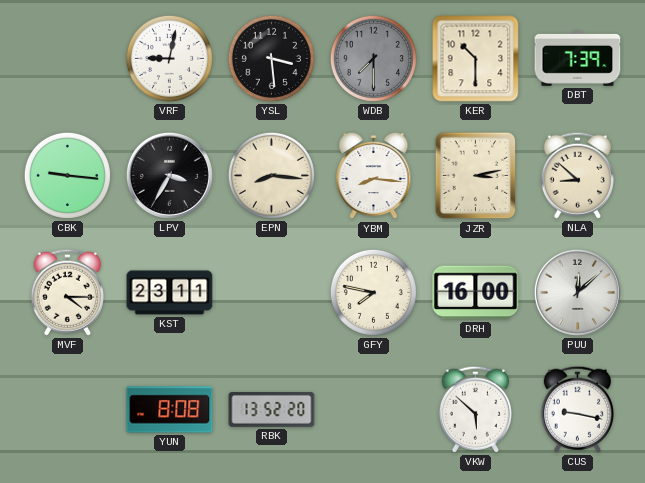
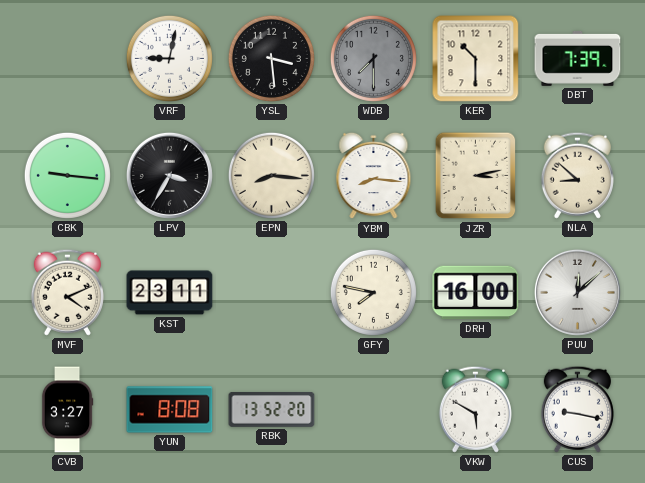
MVF: 4:15 -> 4:11
CVB: none -> 3:27
VKW: 5:52 -> 5:50
